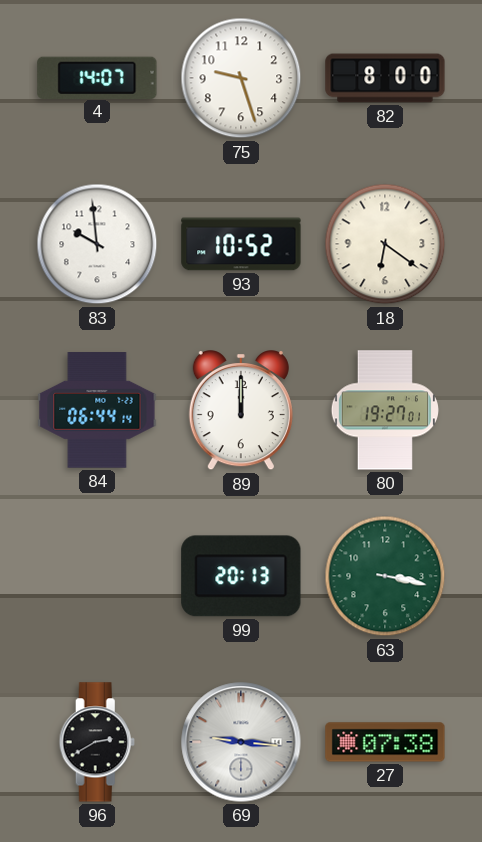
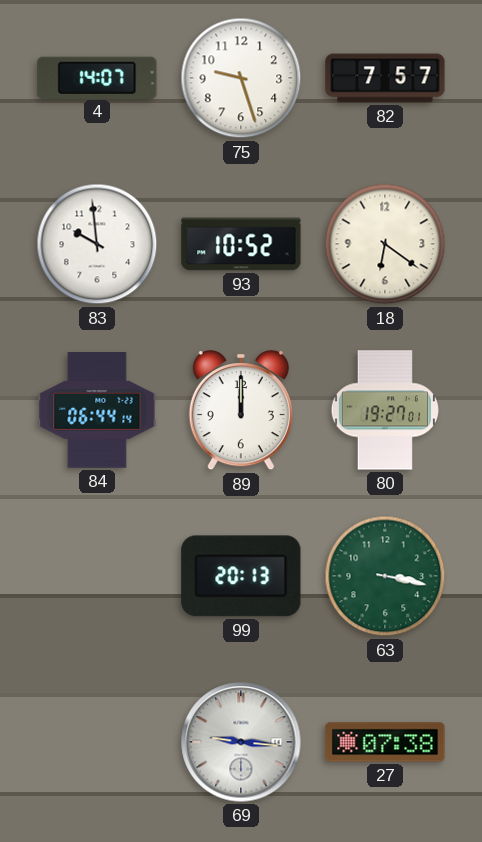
82: 8:00 -> 7:57
96: 2:40 -> none
